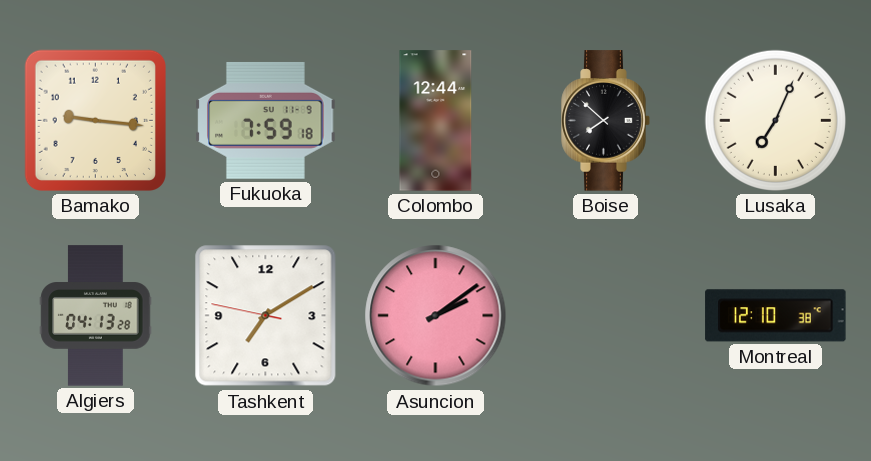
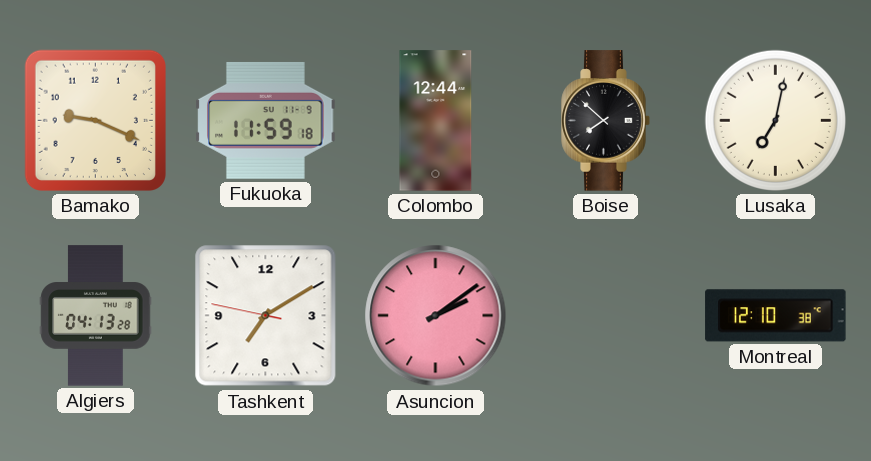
Bamako: 9:16 -> 9:19
Fukuoka: 7:59 -> 11:59
Lusaka: 7:04 -> 7:02
